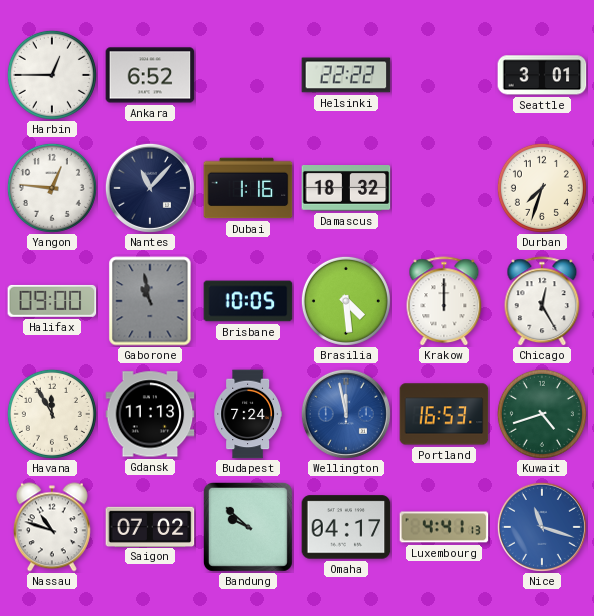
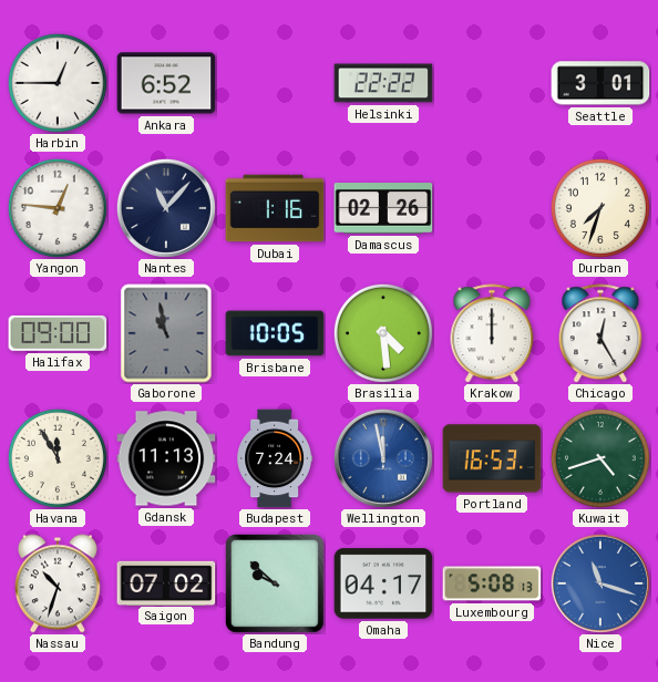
Damascus: 18:32 -> 02:26
Nassau: 10:48 -> 10:33
Luxembourg: 4:41 -> 5:08
